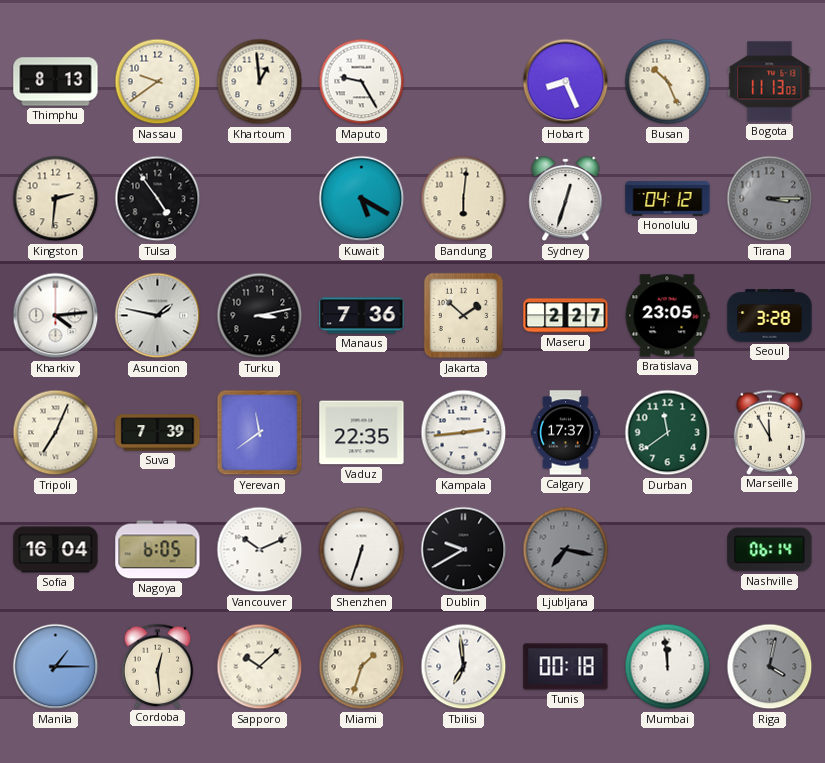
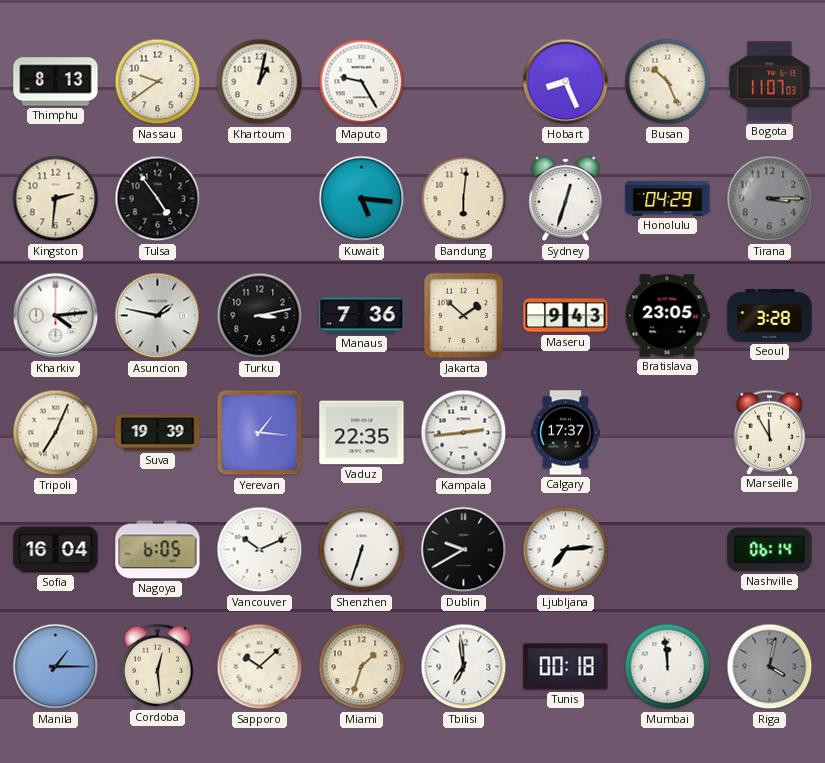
Khartoum: 12:59 -> 1:02
Bogota: 11:13 -> 11:07
Kuwait: 5:20 -> 5:16
Honolulu: 04:12 -> 04:29
Maseru: 2:27 -> 9:43
Suva: 7:39 -> 19:39
Yerevan: 11:39 -> 1:16
Durban: 11:39 -> none
Ljubljana: 7:17 -> 7:14
Ljubljana dial: grey -> white
